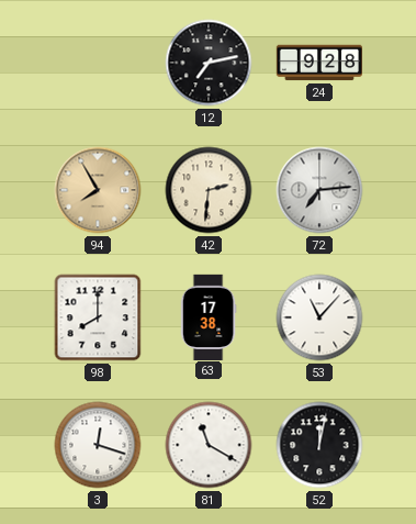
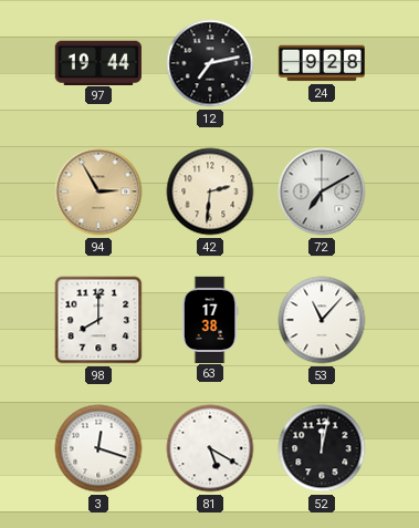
97: none -> 19:44
94: 7:55 -> 2:55
72: 7:14 -> 7:10
81: 11:20 -> 5:20
